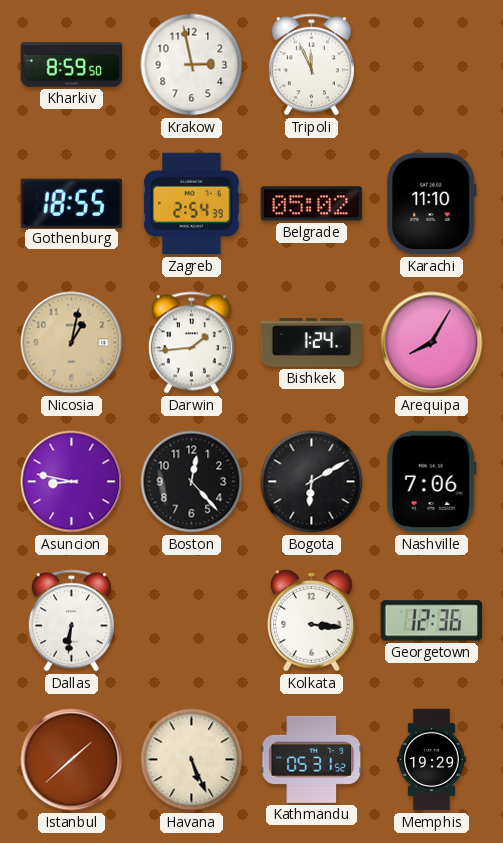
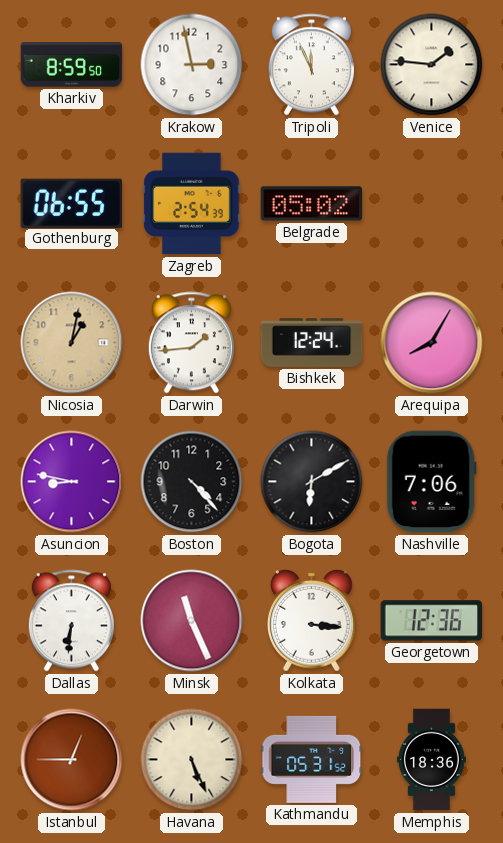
Venice: none -> 1:46
Gothenburg: 18:55 -> 06:55
Karachi: 11:10 -> none
Bishkek: 1:24 -> 12:24
Boston: 12:23 -> 4:23
Minsk: none -> 11:26
Istanbul: 1:38 -> 12:45
Memphis: 19:29 -> 18:36
